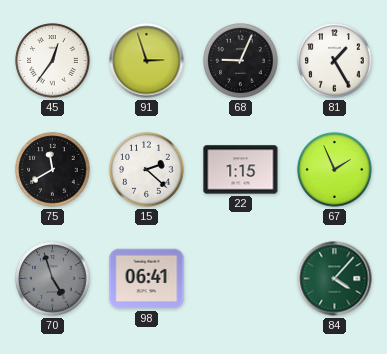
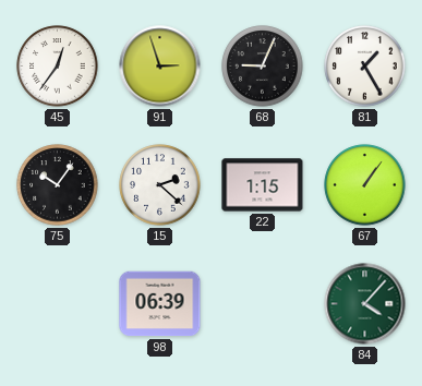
75: 11:40 -> 10:06
67: 1:56 -> 1:06
70: 4:57 -> none
98: 06:41 -> 06:39
